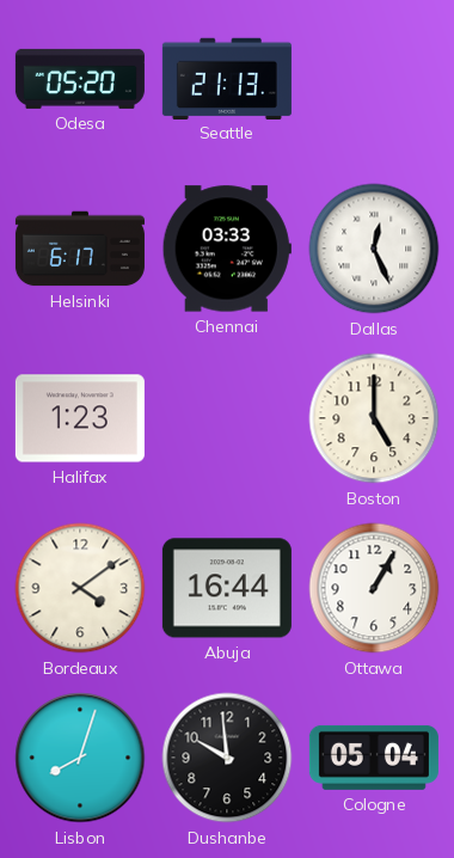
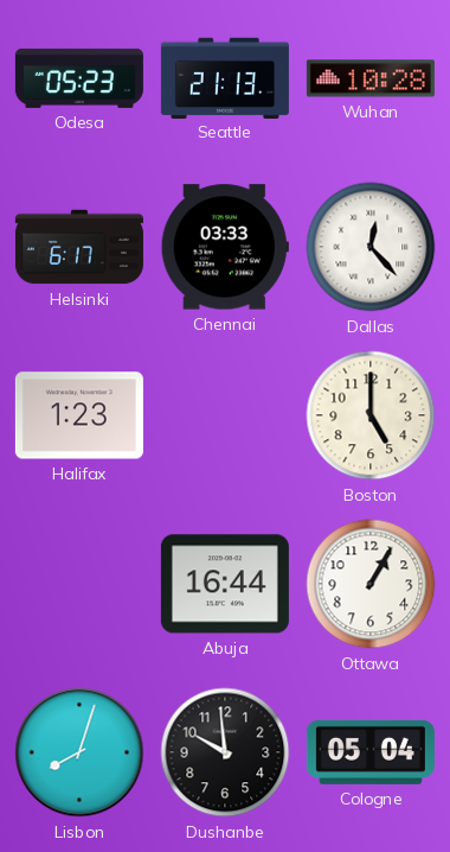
Odesa: 05:20 -> 05:23
Wuhan: none -> 10:28
Dallas: 12:26 -> 12:23
Bordeaux: 4:09 -> none
